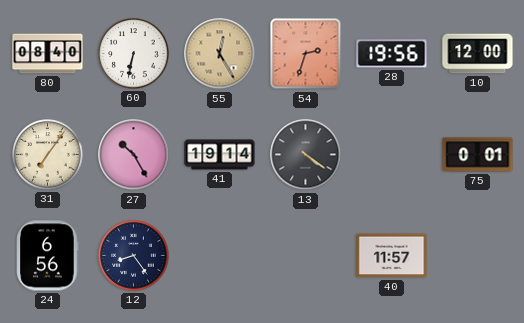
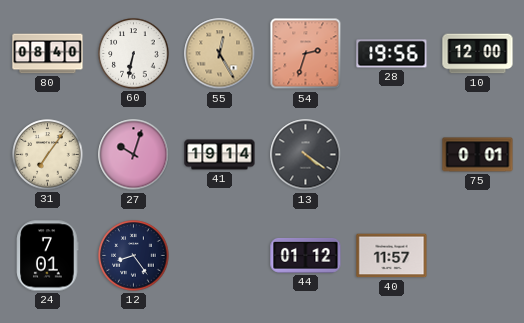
27: 10:25 -> 10:03
24: 6:56 -> 7:01
44: none -> 01:12
